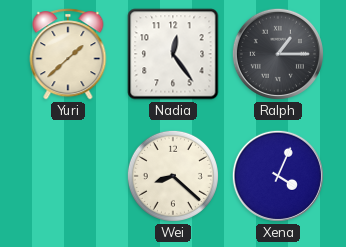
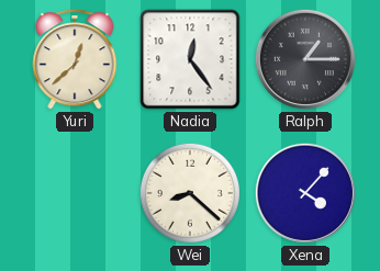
Yuri: 1:38 -> 12:38
Xena: 4:04 -> 4:07
